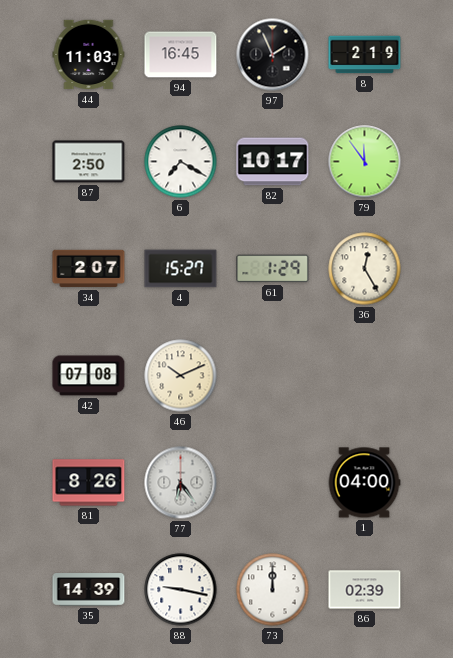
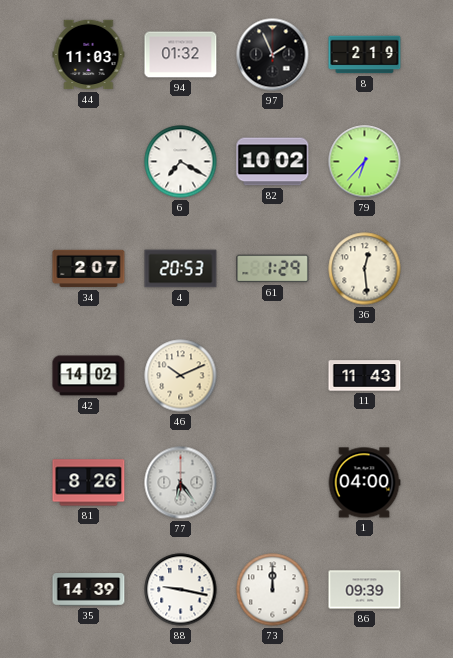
94: 16:45 -> 01:32
87: 2:50 -> none
82: 10:17 -> 10:02
79: 11:54 -> 6:37
4: 15:27 -> 20:53
36: 12:25 -> 12:29
42: 07:08 -> 14:02
11: none -> 11:43
86: 02:39 -> 09:39
